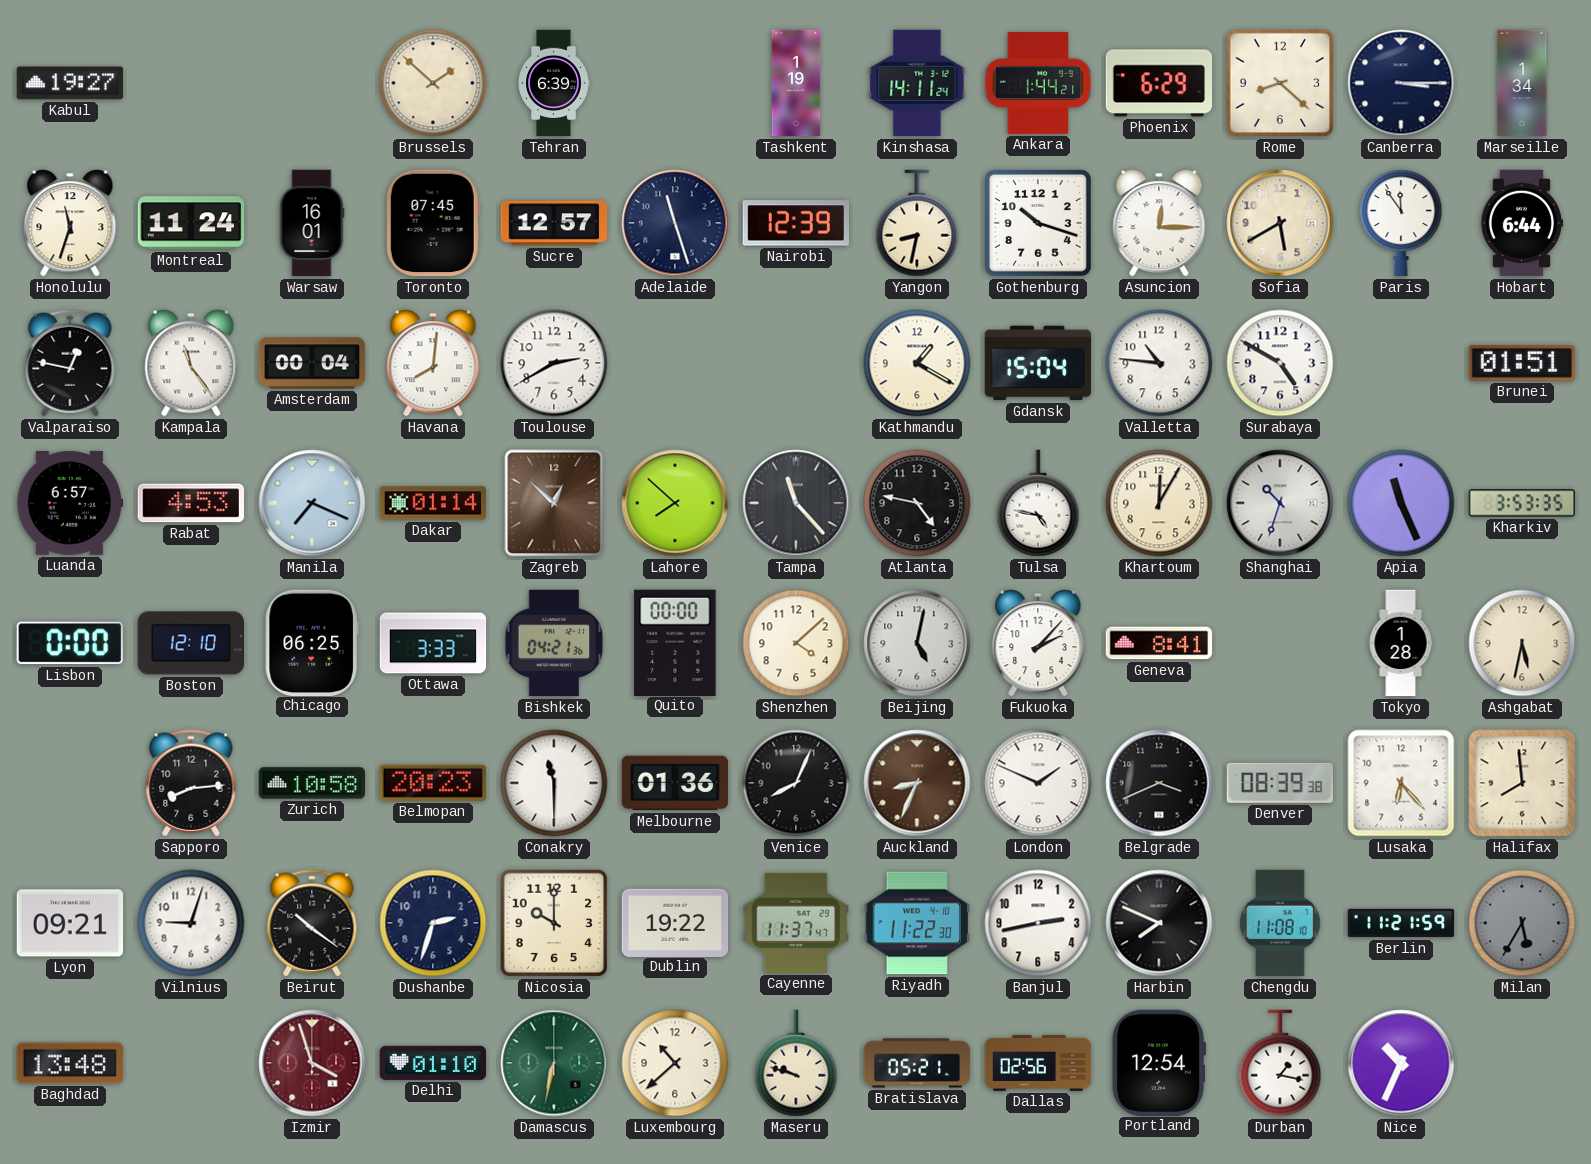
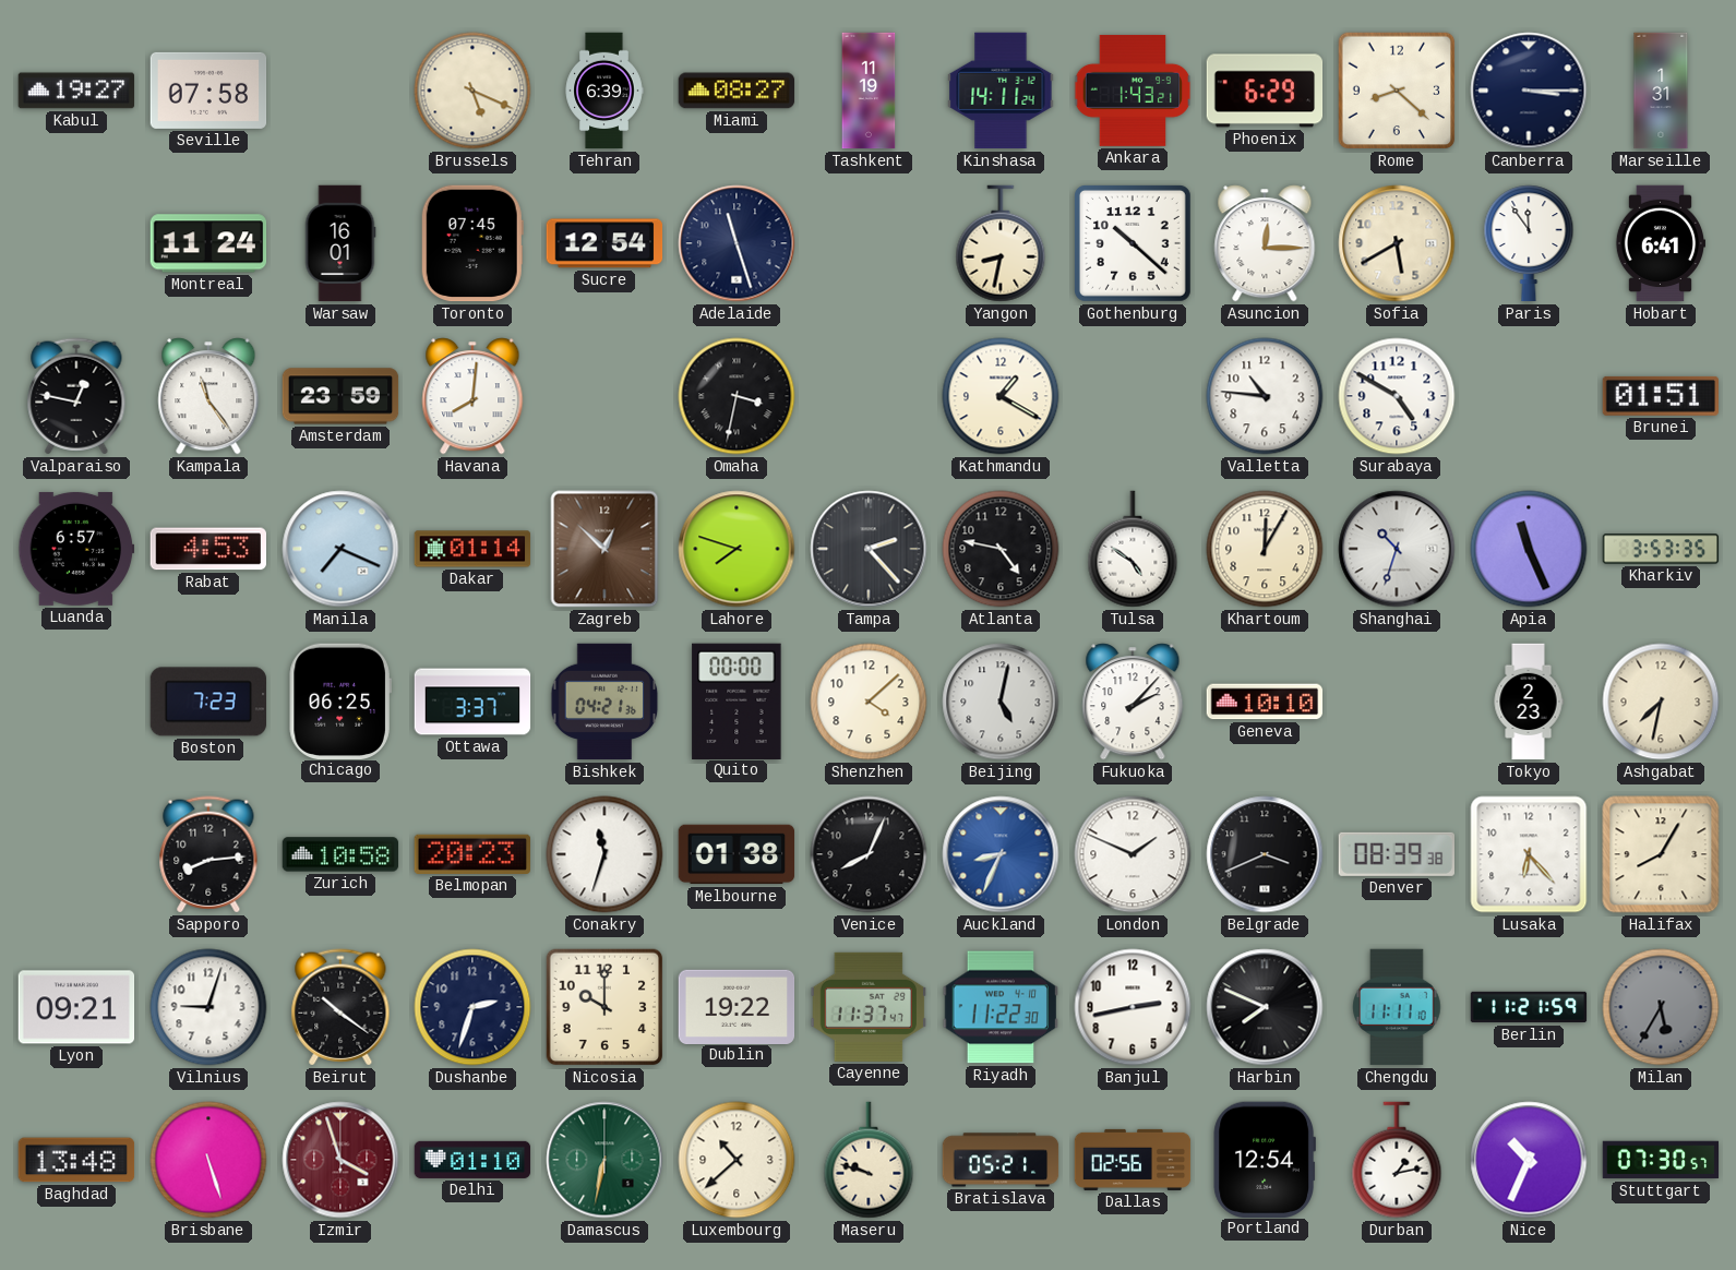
Seville: none -> 07:58
Brussels: 1:52 -> 5:19
Miami: none -> 08:27
Tashkent: 1:19 -> 11:19
Ankara: 1:44 -> 1:43
Marseille: 1:34 -> 1:31
Honolulu: 11:33 -> none
Sucre: 12:57 -> 12:54
Nairobi: 12:39 -> none
Gothenburg: 10:18 -> 10:22
Hobart: 6:44 -> 6:41
Amsterdam: 00:04 -> 23:59
Toulouse: 2:40 -> none
Omaha: none -> 3:32
Gdansk: 15:04 -> none
Lahore: 7:52 -> 7:48
Tampa: 11:23 -> 2:23
Tulsa: 4:47 -> 4:51
Lisbon: 0:00 -> none
Boston: 12:10 -> 7:23
Ottawa: 3:33 -> 3:37
Geneva: 8:41 -> 10:10
Tokyo: 1:28 -> 2:23
Ashgabat: 5:32 -> 7:32
Conakry: 11:30 -> 11:33
Melbourne: 01:36 -> 01:38
Auckland dial: brown -> blue
Halifax: 7:59 -> 8:05
Chengdu: 11:08 -> 11:11
Brisbane: none -> 5:27
Durban: 1:17 -> 1:13
Stuttgart: none -> 07:30
